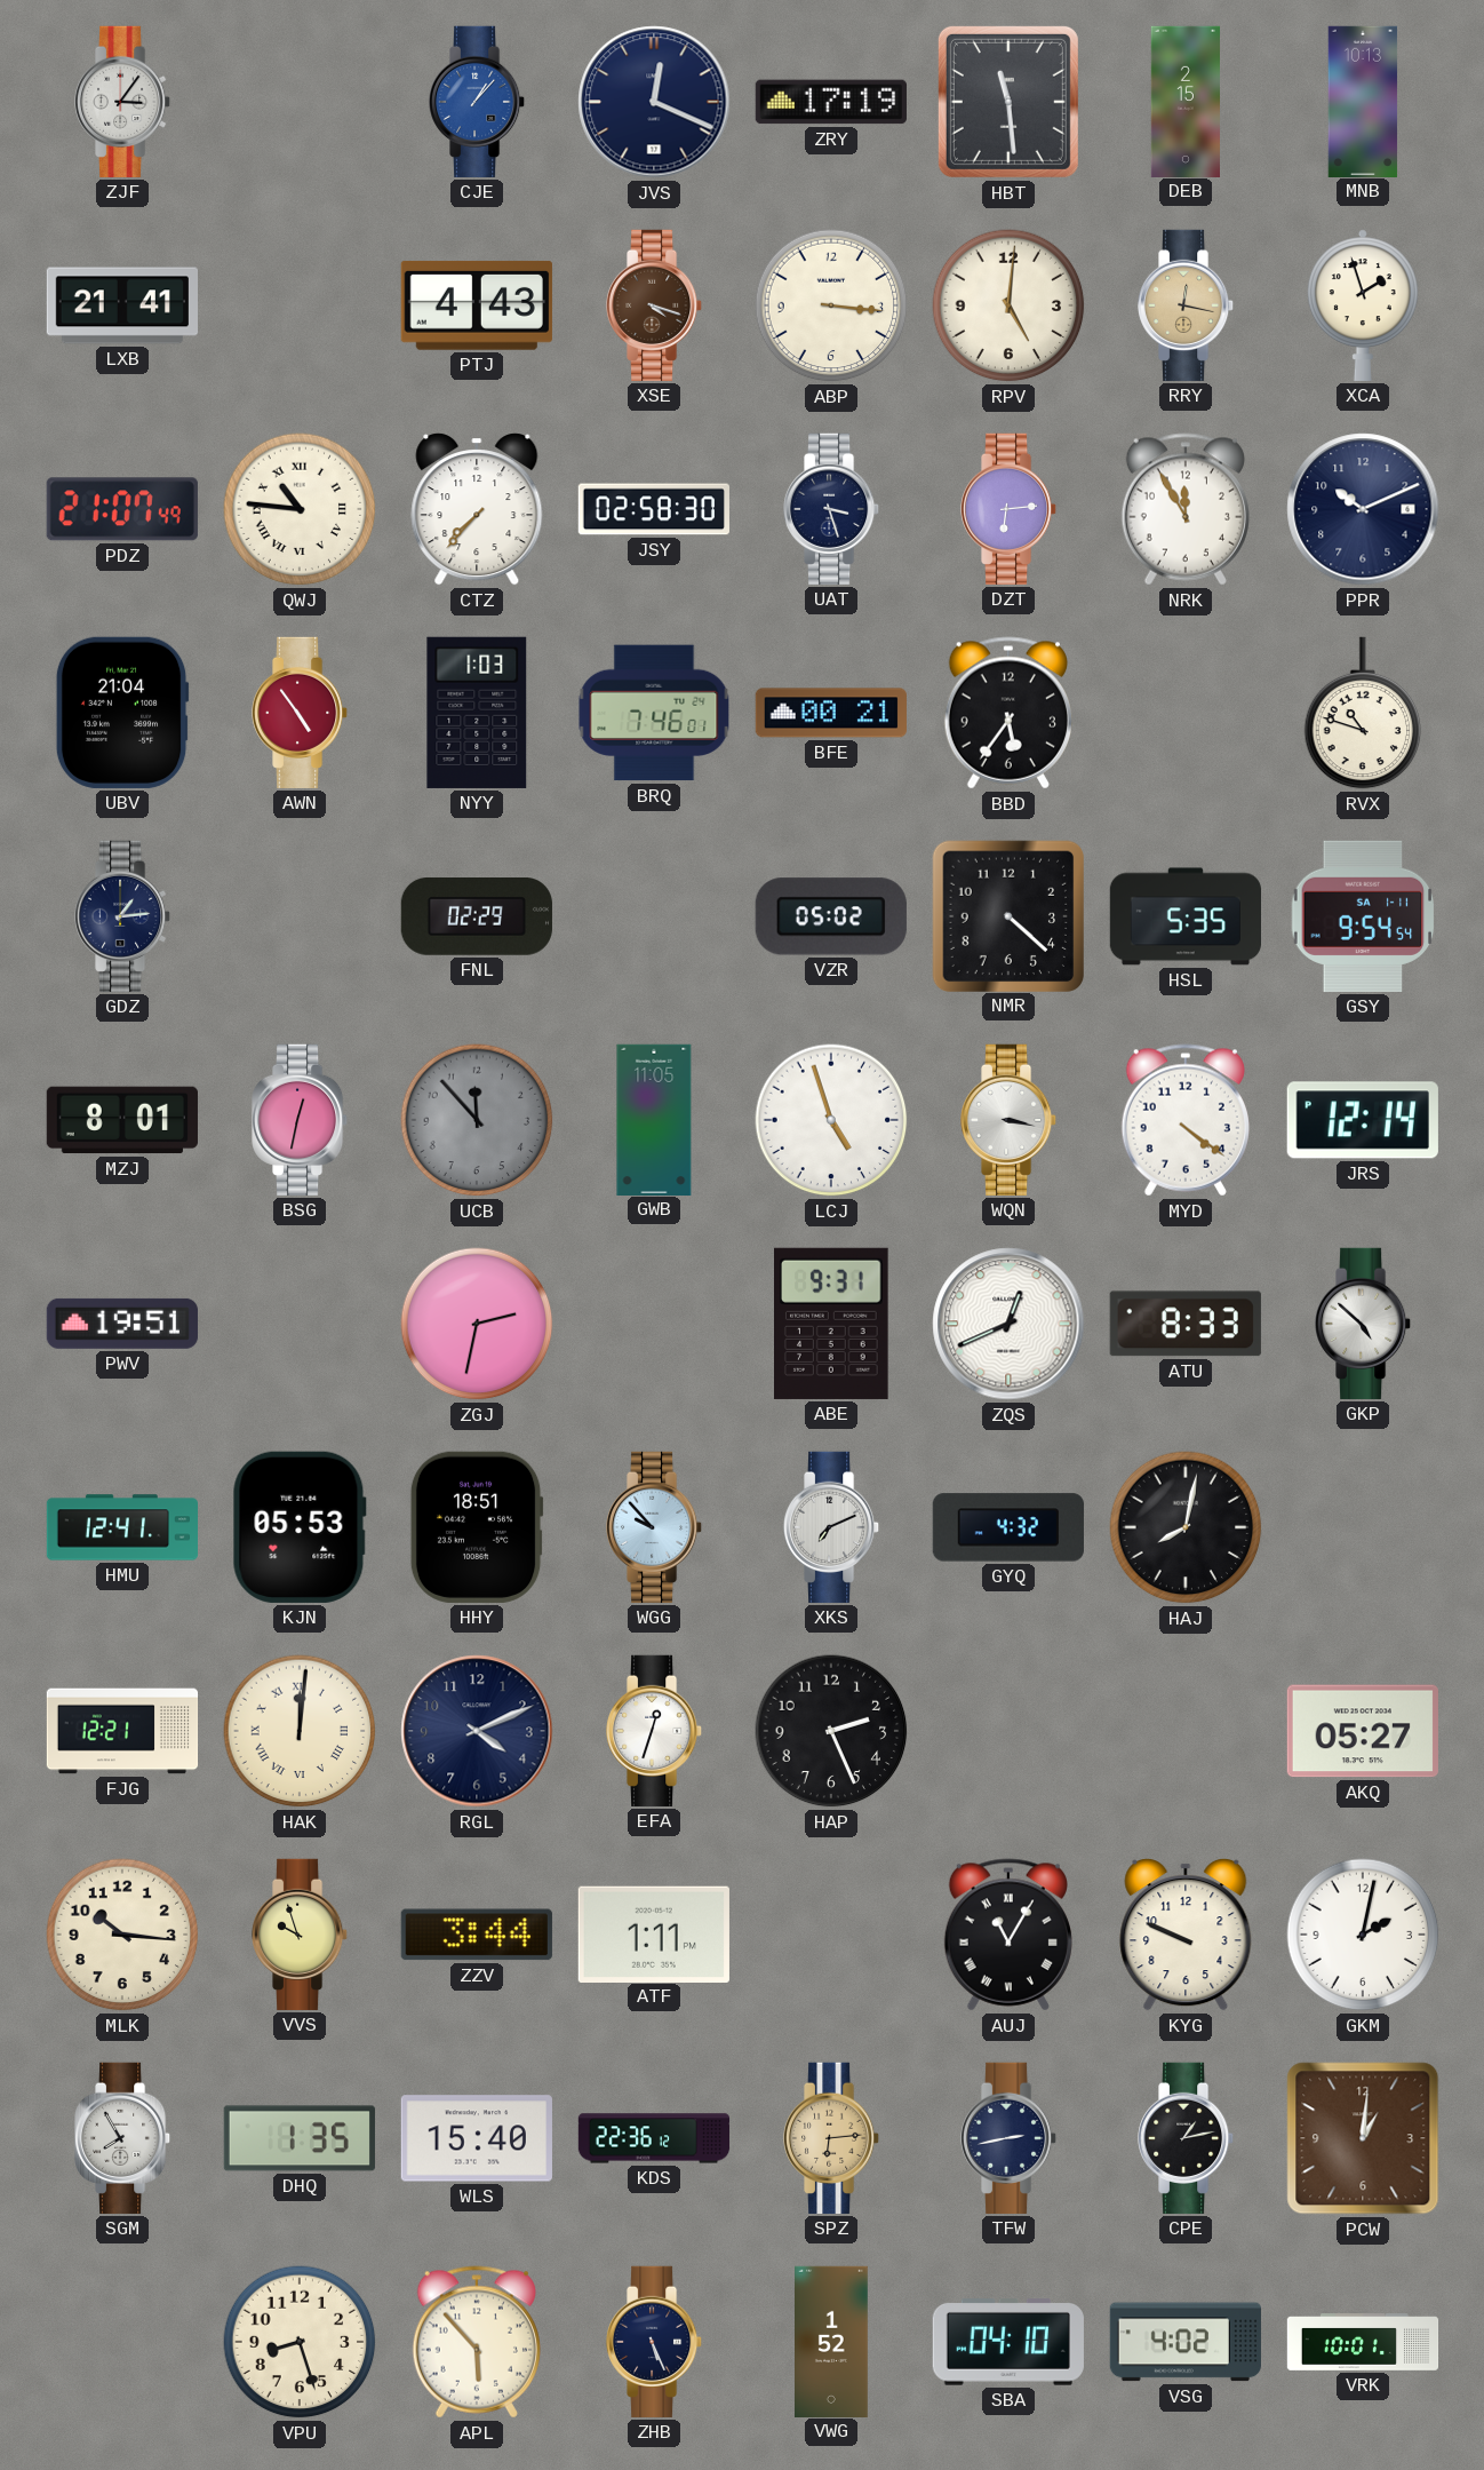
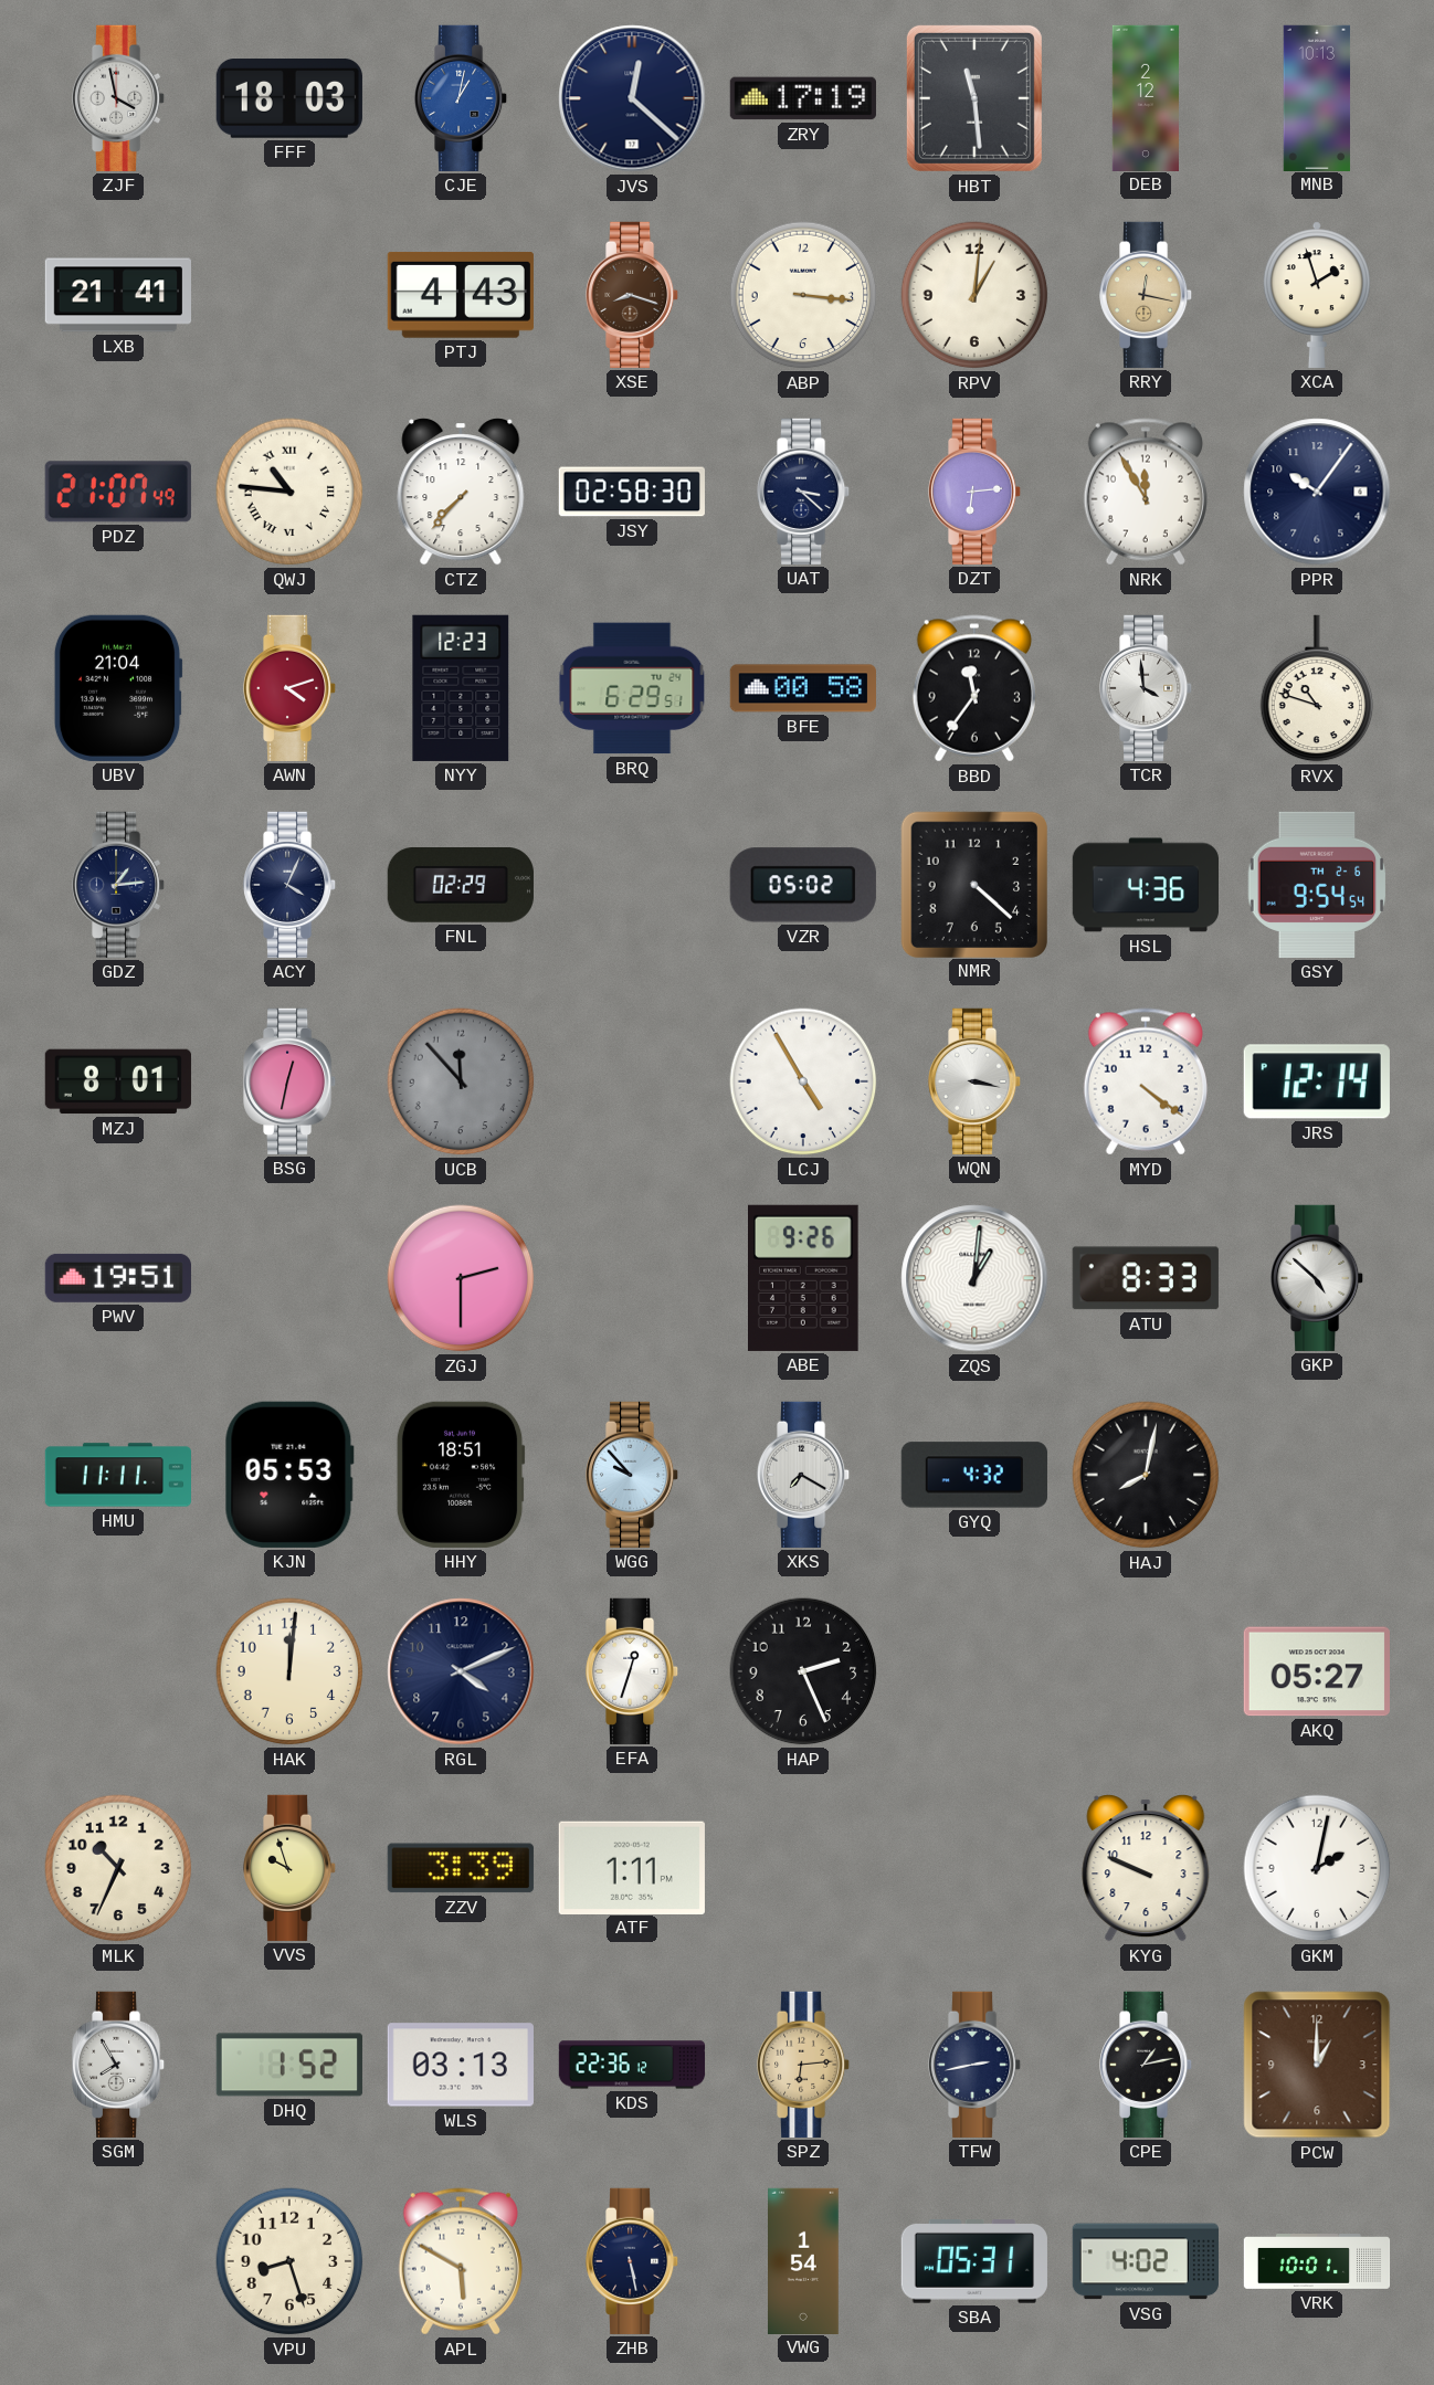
ZJF: 3:06 -> 3:58
FFF: none -> 18:03
CJE: 1:07 -> 1:02
JVS: 12:19 -> 12:22
DEB: 2:15 -> 2:12
XSE: 4:18 -> 8:18
RPV: 5:01 -> 1:01
UAT: 3:27 -> 3:22
PPR: 10:11 -> 10:06
AWN: 4:54 -> 4:12
NYY: 1:03 -> 12:23
BRQ: 7:46 -> 6:29
BFE: 00:21 -> 00:58
BBD: 5:36 -> 11:36
TCR: none -> 3:59
ACY: none -> 4:04
HSL: 5:35 -> 4:36
GSY date: SA 1-11 -> TH 2-6
GWB: 11:05 -> none
LCJ: 4:57 -> 4:55
ZGJ: 2:32 -> 2:30
ABE: 9:31 -> 9:26
ZQS: 12:41 -> 1:01
HMU: 12:41 -> 11:11
XKS: 7:11 -> 7:20
FJG: 12:21 -> none
HAK numerals: Roman -> Arabic
MLK: 10:16 -> 10:34
ZZV: 3:44 -> 3:39
AUJ: 11:05 -> none
DHQ: 1:35 -> 1:52
WLS: 15:40 -> 03:13
PCW: 1:01 -> 1:00
APL: 5:53 -> 5:50
ZHB: 5:26 -> 5:28
VWG: 1:52 -> 1:54
SBA: 04:10 -> 05:31
